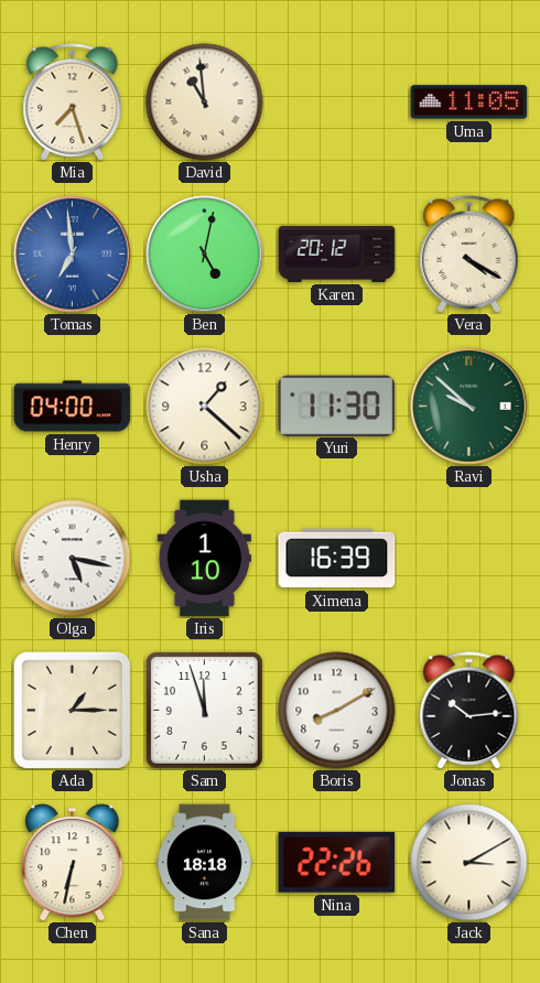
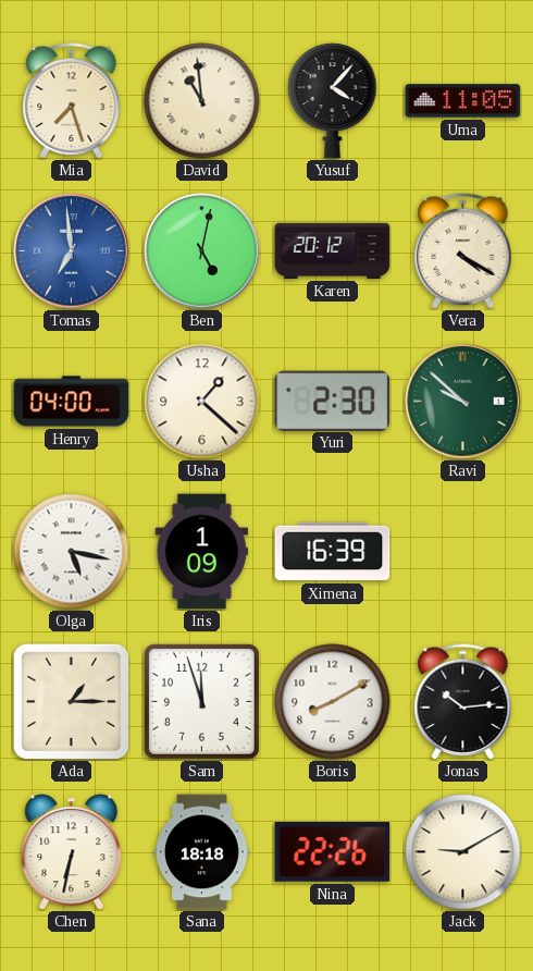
Yusuf: none -> 4:07
Yuri: 11:30 -> 2:30
Iris: 1:10 -> 1:09
Jack: 3:10 -> 9:10
